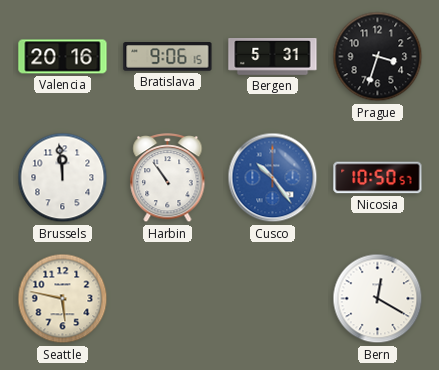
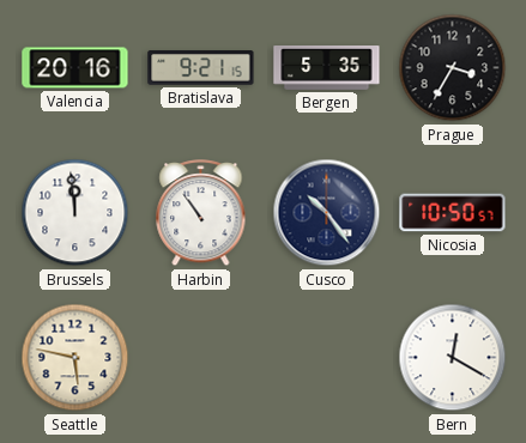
Bratislava: 9:06 -> 9:21
Bergen: 5:31 -> 5:35
Prague: 3:33 -> 3:35
Cusco dial: blue -> navy
